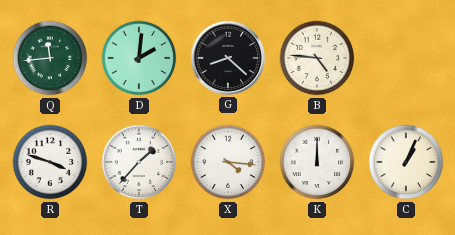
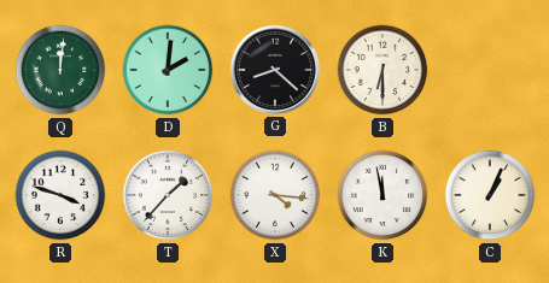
Q: 11:44 -> 12:01
B: 4:46 -> 6:30
K: 12:00 -> 11:58
